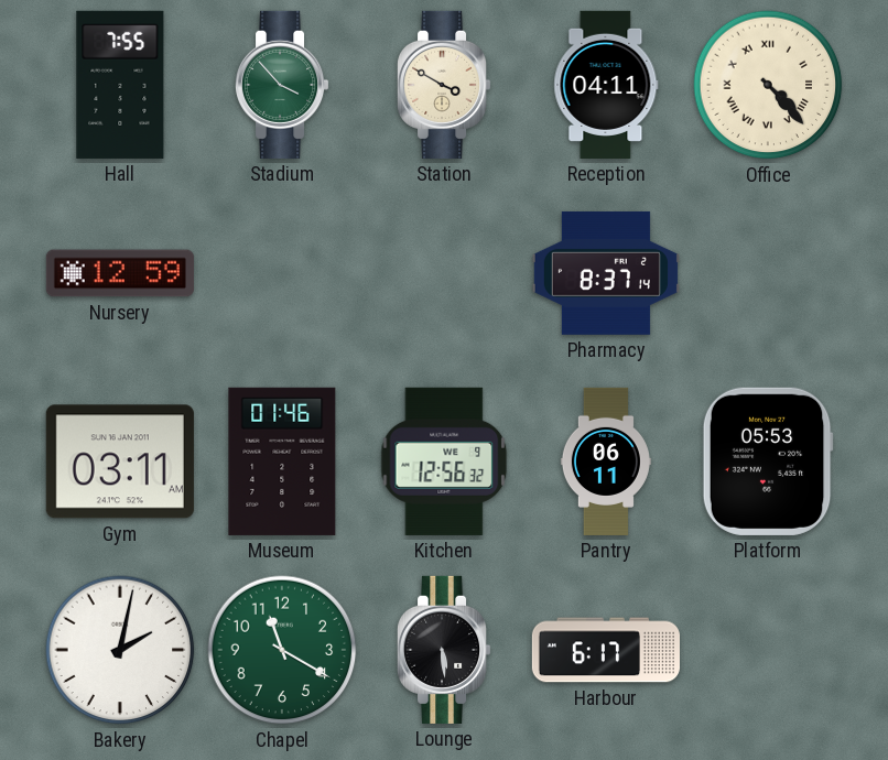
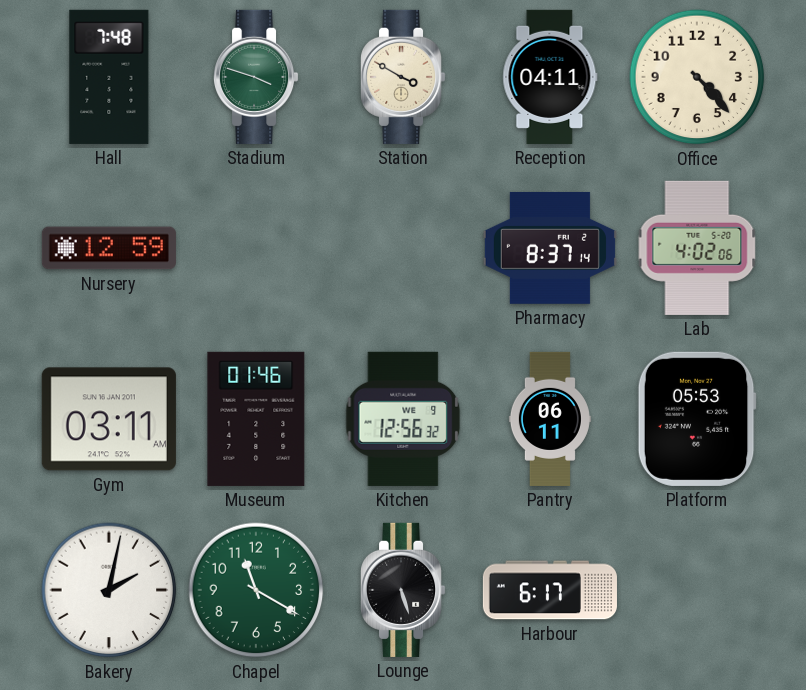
Hall: 7:55 -> 7:48
Stadium: 3:53 -> 3:48
Office numerals: Roman -> Arabic
Lab: none -> 4:02
Lounge: 5:29 -> 5:27
